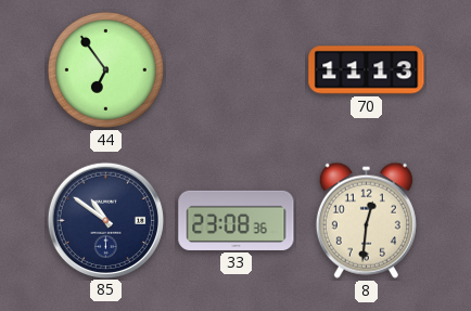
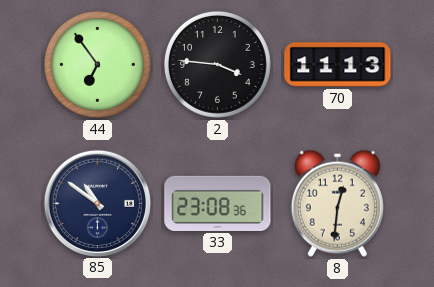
2: none -> 3:46
